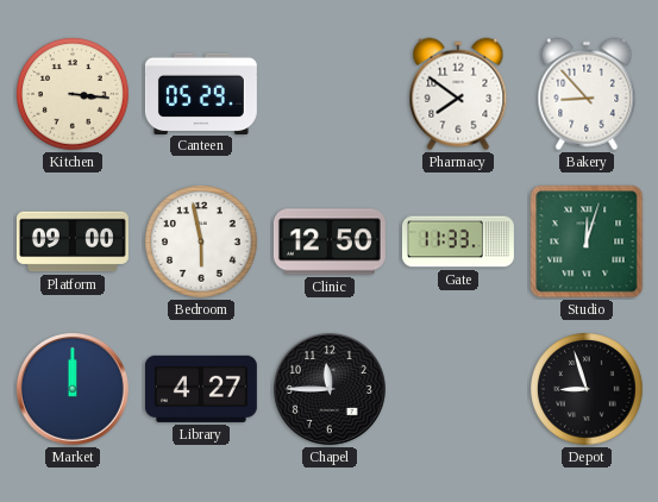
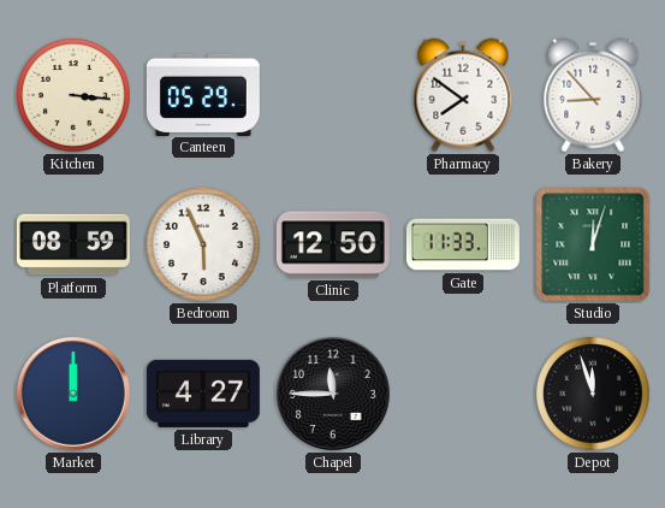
Platform: 09:00 -> 08:59
Bedroom: 5:58 -> 5:56
Depot: 8:57 -> 11:57
